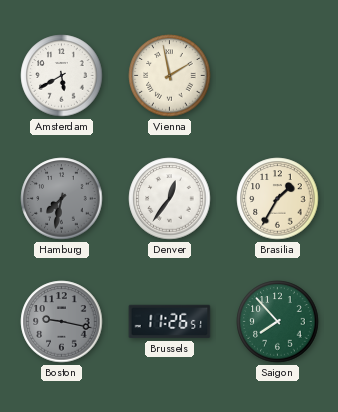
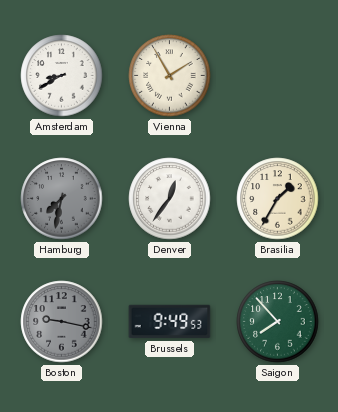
Amsterdam: 5:40 -> 8:40
Vienna: 1:58 -> 1:55
Brussels: 11:26 -> 9:49
